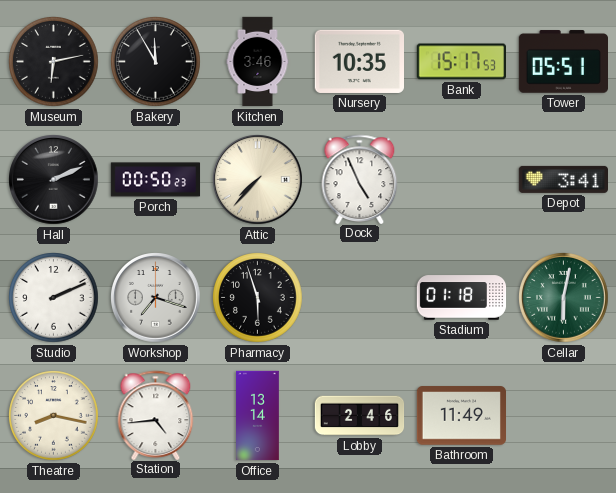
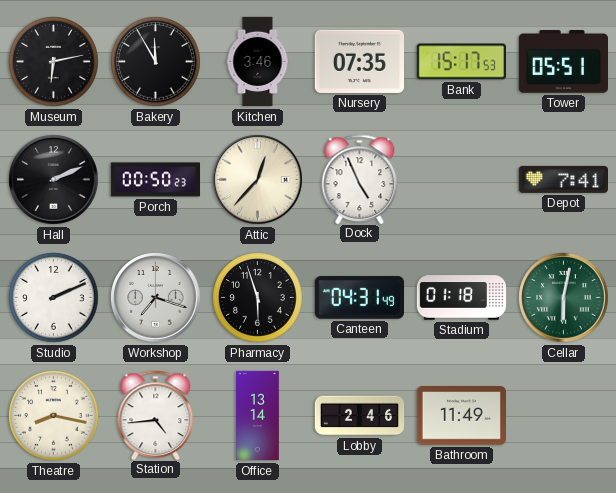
Nursery: 10:35 -> 07:35
Attic: 7:37 -> 12:37
Depot: 3:41 -> 7:41
Canteen: none -> 04:31
